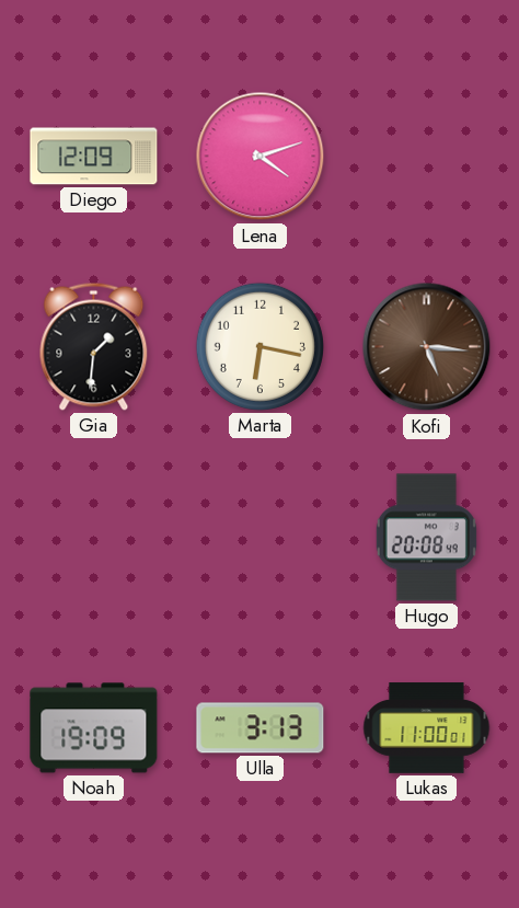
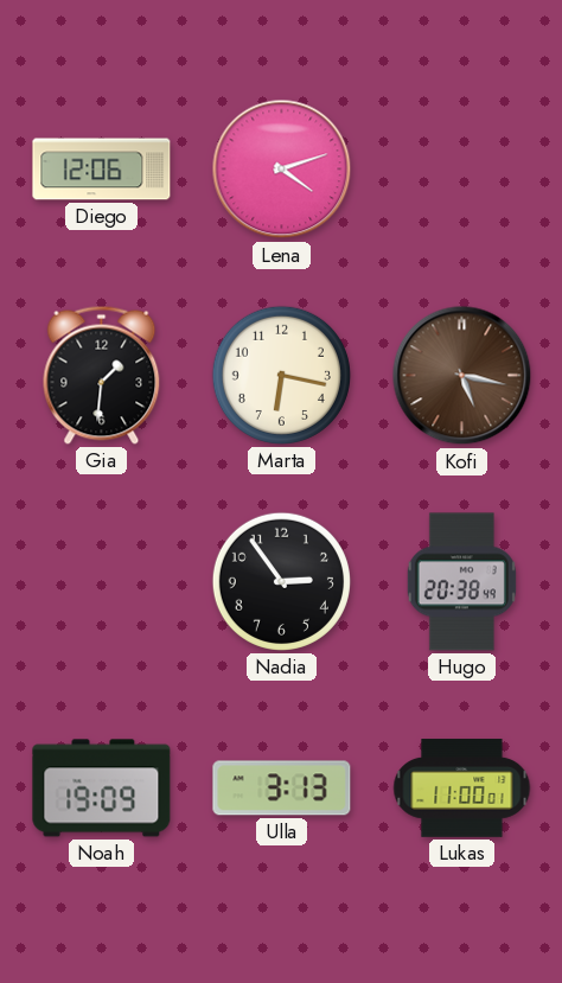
Diego: 12:09 -> 12:06
Kofi: 5:16 -> 5:17
Nadia: none -> 2:54
Hugo: 20:08 -> 20:38
